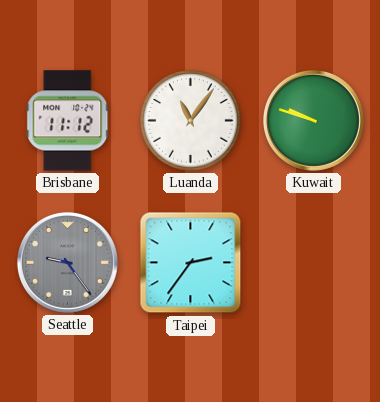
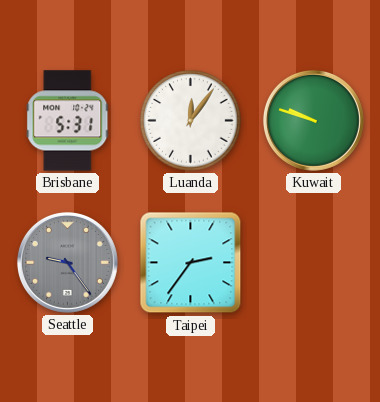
Brisbane: 11:12 -> 5:31
Luanda: 11:06 -> 12:06
